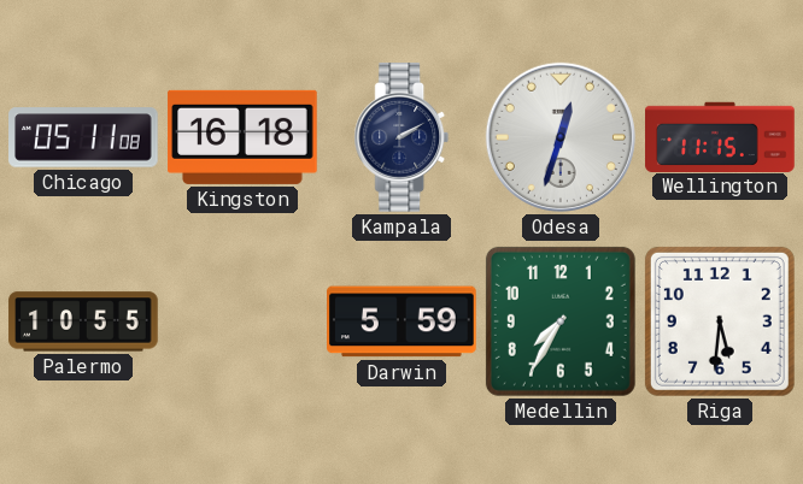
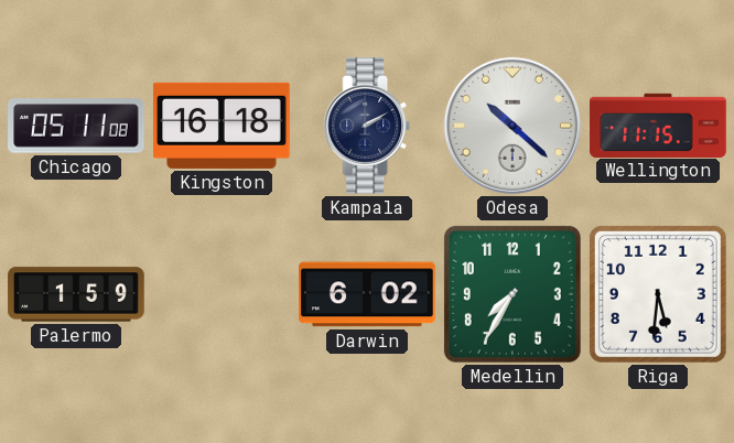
Odesa: 12:33 -> 10:22
Palermo: 10:55 -> 1:59
Darwin: 5:59 -> 6:02
